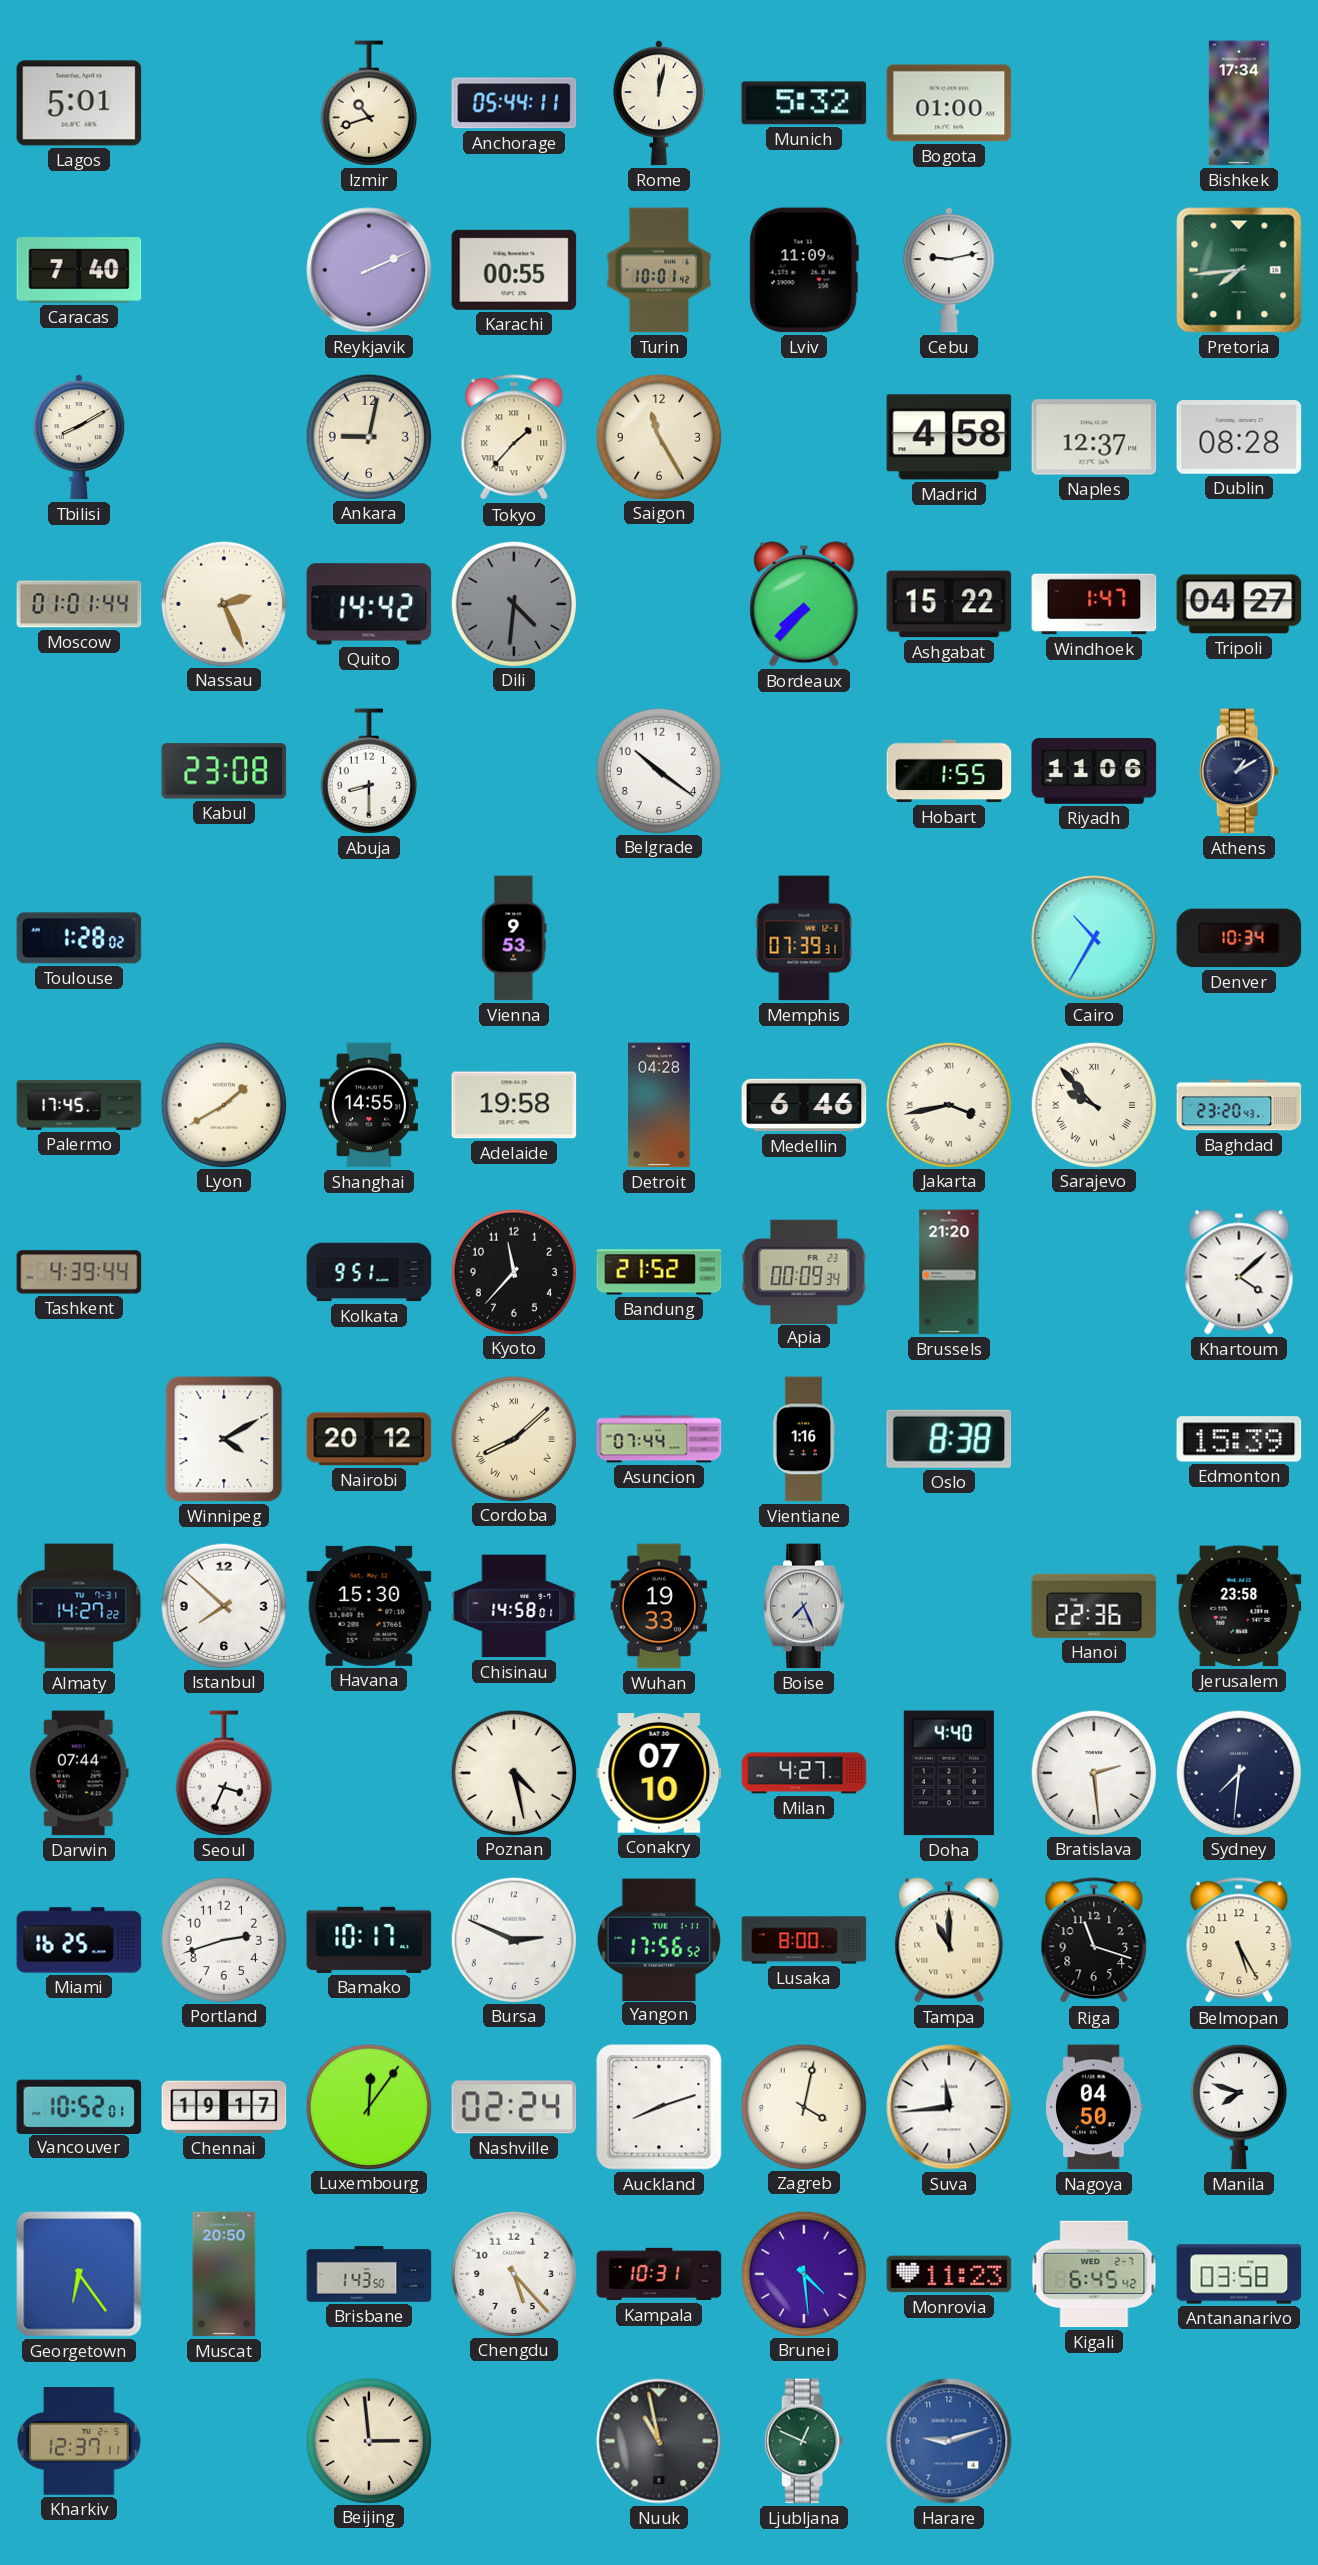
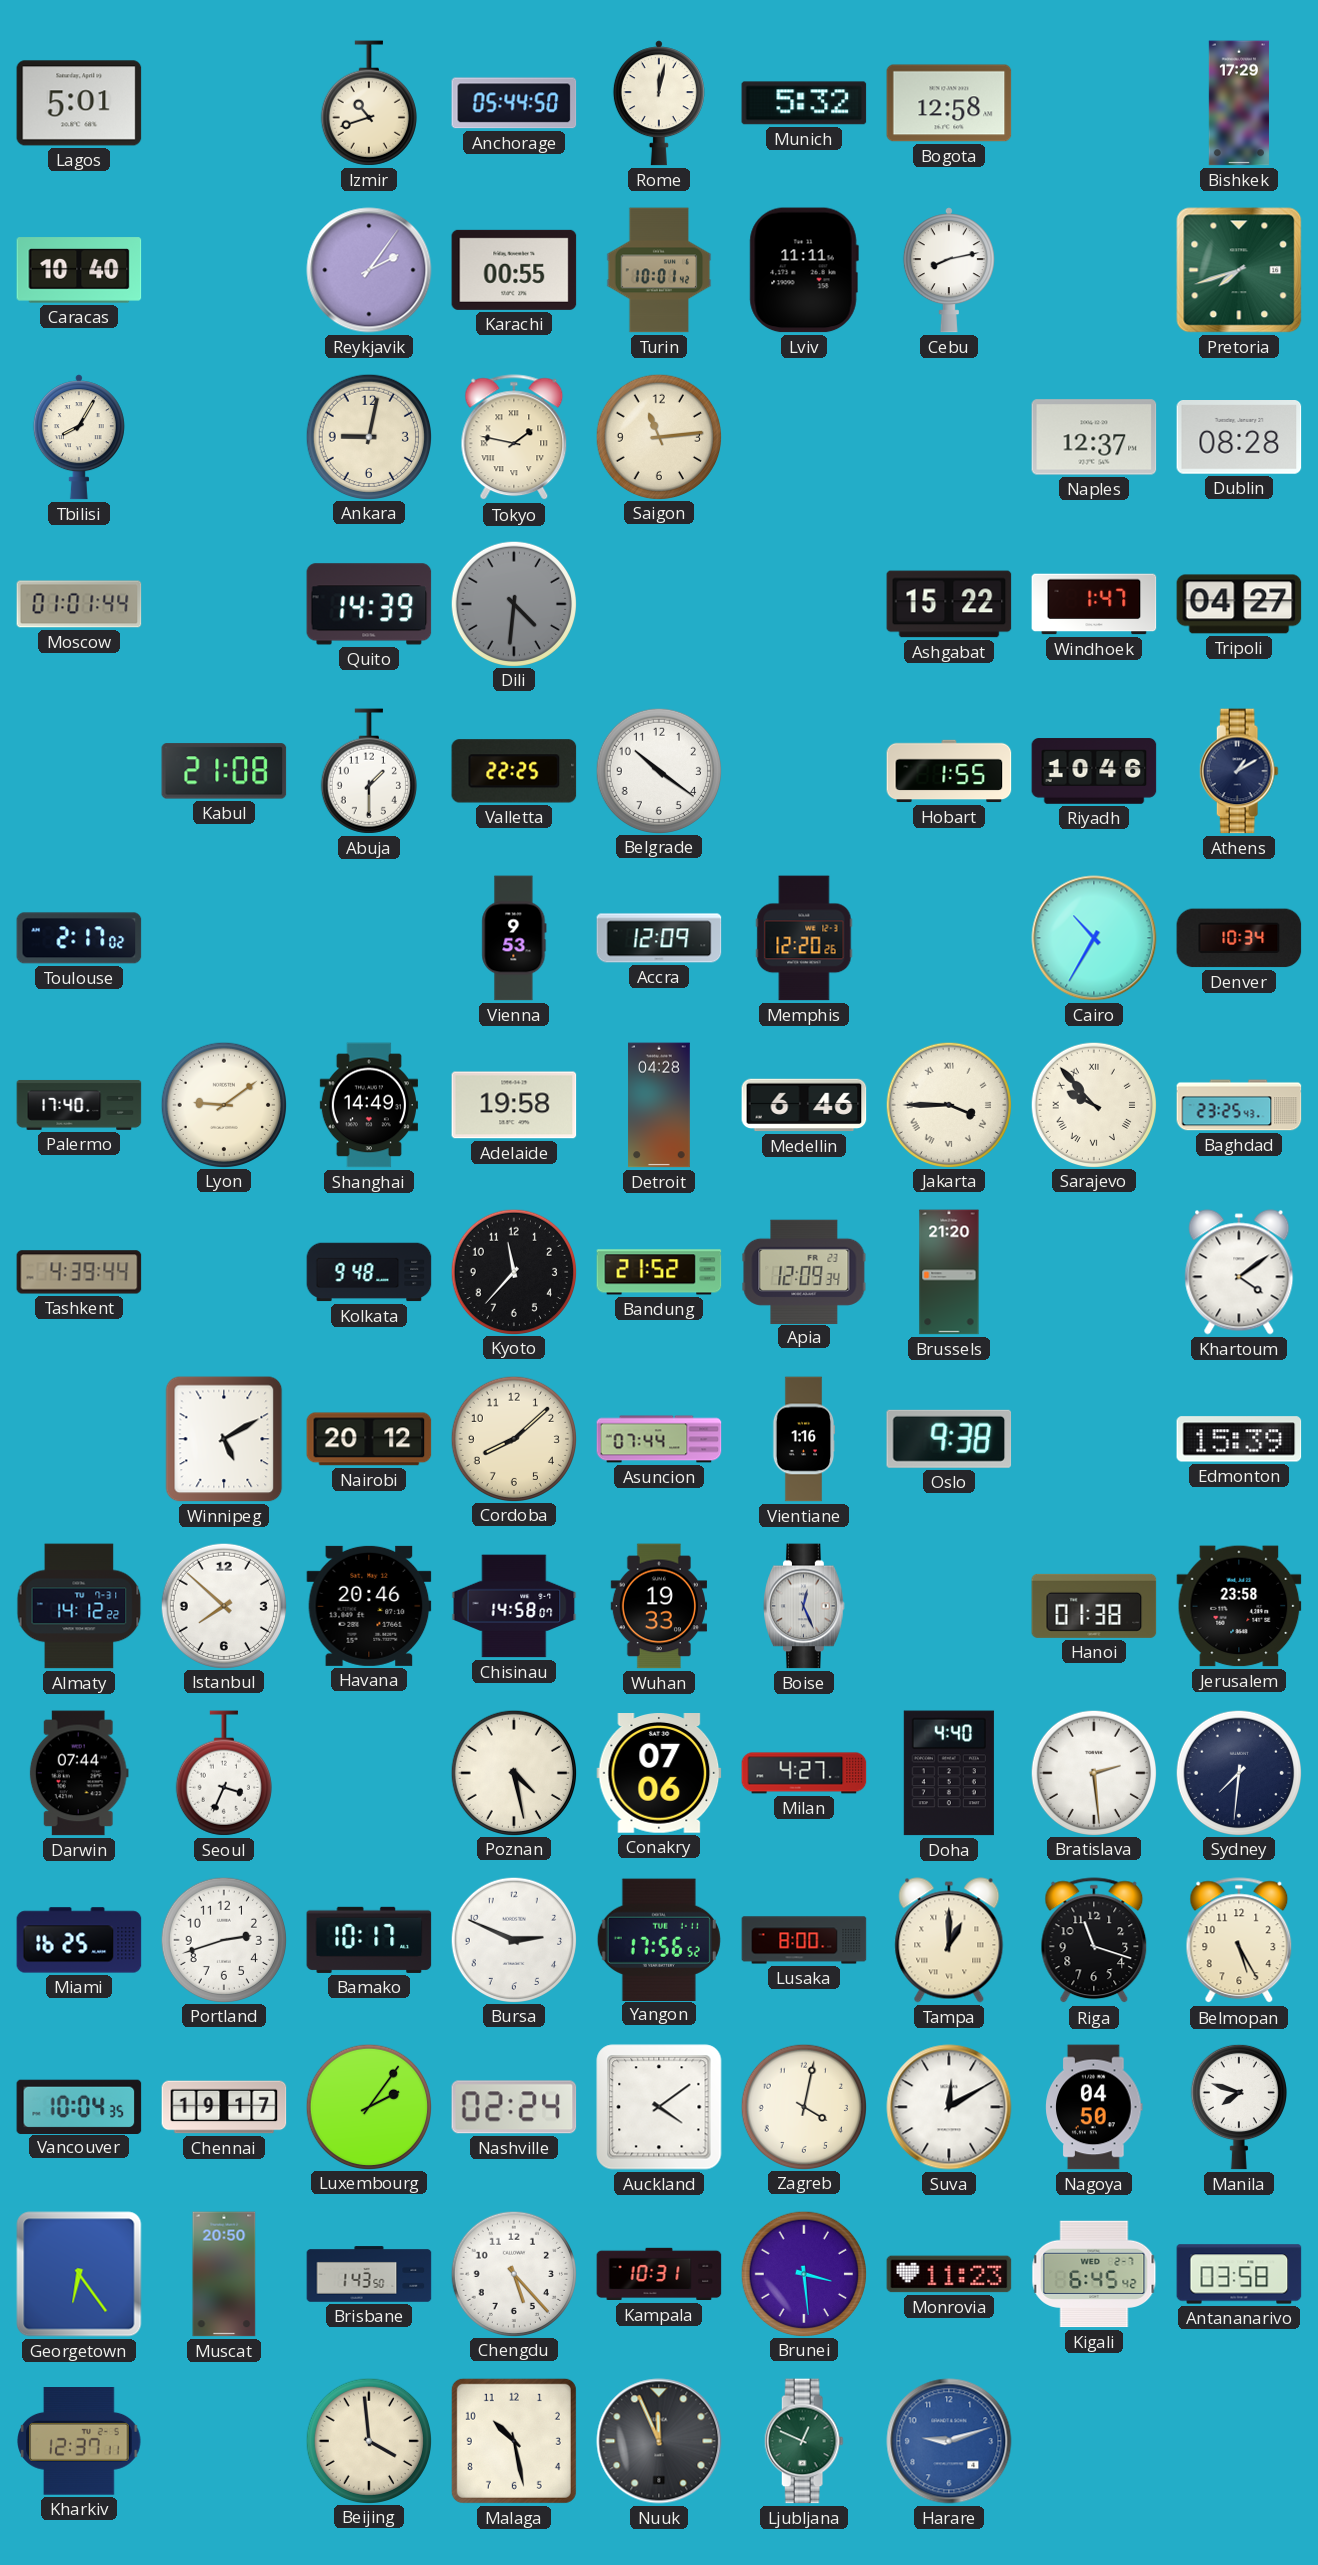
Anchorage: 05:44:11 -> 05:44:50
Bogota: 01:00 -> 12:58
Bishkek: 17:34 -> 17:29
Caracas: 7:40 -> 10:40
Reykjavik: 2:11 -> 2:06
Lviv: 11:09 -> 11:11
Cebu: 9:13 -> 8:13
Pretoria: 7:44 -> 7:42
Tbilisi: 8:10 -> 8:05
Tokyo: 1:37 -> 1:47
Saigon: 11:25 -> 11:14
Madrid: 4:58 -> none
Nassau: 2:26 -> none
Quito: 14:42 -> 14:39
Bordeaux: 7:37 -> none
Kabul: 23:08 -> 21:08
Abuja: 8:30 -> 1:30
Valletta: none -> 22:25
Riyadh: 11:06 -> 10:46
Toulouse: 1:28 -> 2:17
Accra: none -> 12:09
Memphis: 07:39 -> 12:20
Palermo: 17:45 -> 17:40
Lyon: 1:40 -> 9:09
Shanghai: 14:55 -> 14:49
Jakarta: 3:43 -> 3:45
Baghdad: 23:20 -> 23:25
Kolkata: 9:51 -> 9:48
Apia: 00:09 -> 12:09
Khartoum: 4:08 -> 4:09
Winnipeg: 4:10 -> 5:10
Cordoba numerals: Roman -> Arabic
Oslo: 8:38 -> 9:38
Almaty: 14:27 -> 14:12
Havana: 15:30 -> 20:46
Chisinau: 14:58:01 -> 14:58:07
Boise: 7:26 -> 12:26
Hanoi: 22:36 -> 01:38
Conakry: 07:10 -> 07:06
Tampa: 11:00 -> 1:00
Vancouver: 10:52 -> 10:04
Luxembourg: 12:06 -> 2:06
Auckland: 8:12 -> 4:09
Suva: 11:44 -> 12:10
Brunei: 4:29 -> 3:29
Beijing: 2:59 -> 3:59
Malaga: none -> 10:28
Nuuk: 10:58 -> 11:56
